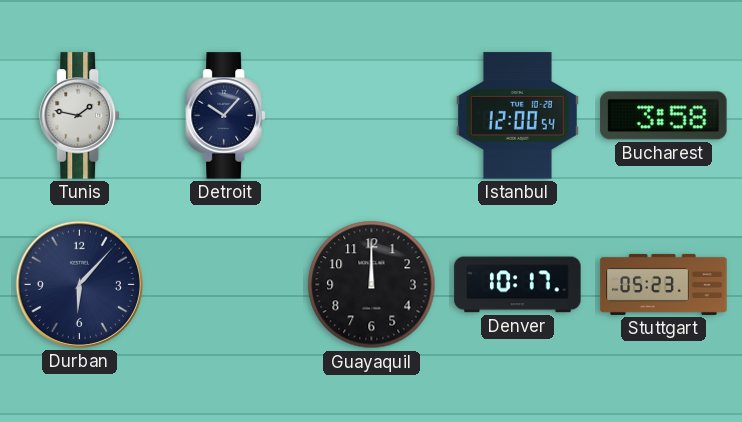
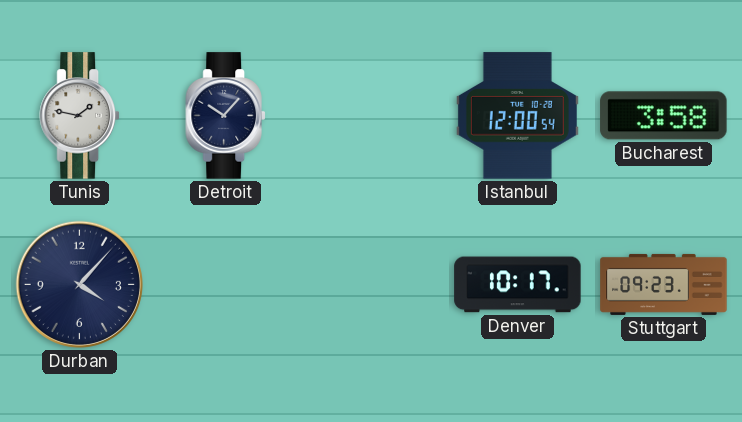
Durban: 6:07 -> 4:07
Guayaquil: 12:00 -> none
Stuttgart: 05:23 -> 09:23
